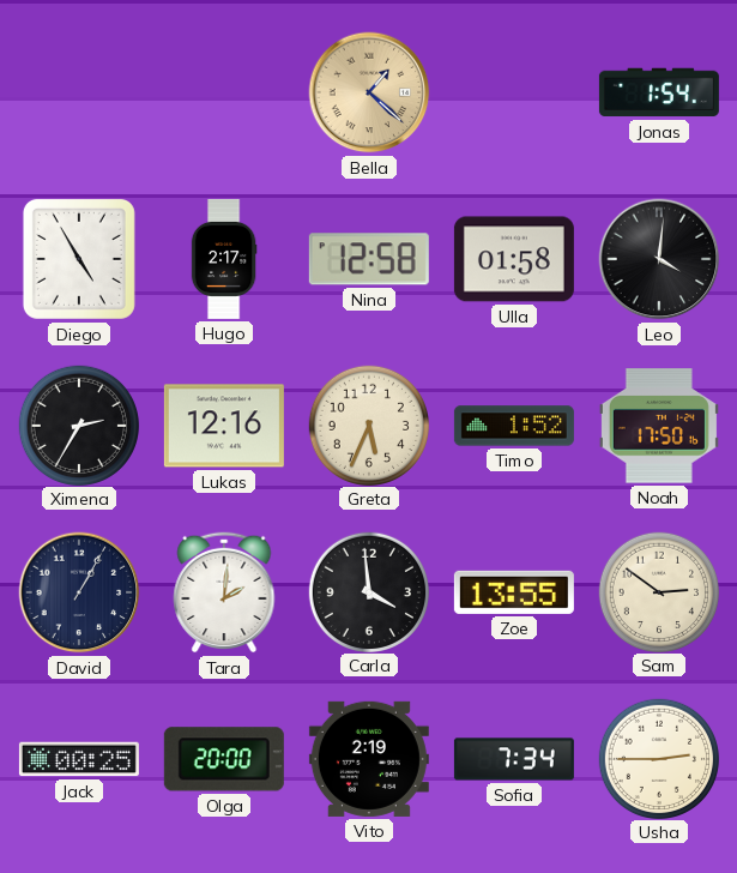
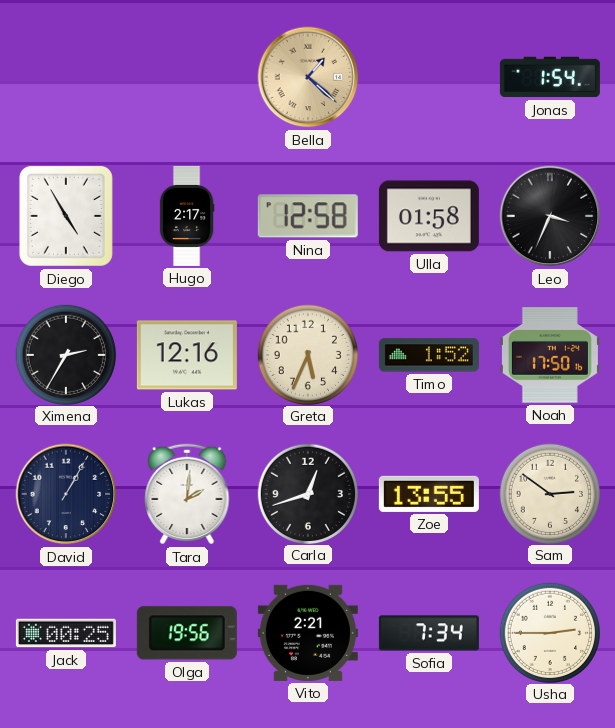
Leo: 4:01 -> 3:34
Carla: 3:59 -> 12:42
Olga: 20:00 -> 19:56
Vito: 2:19 -> 2:21
